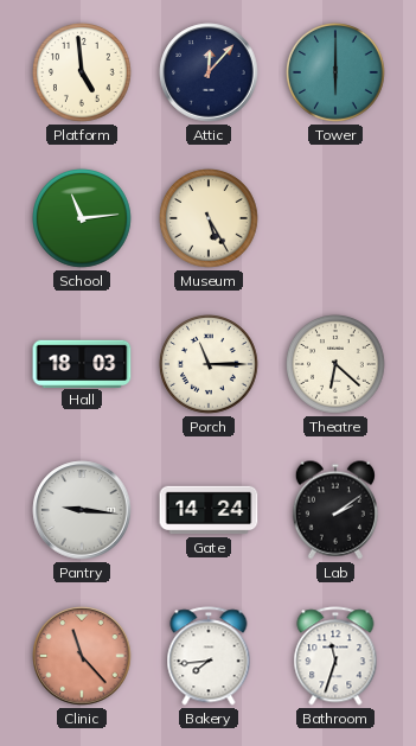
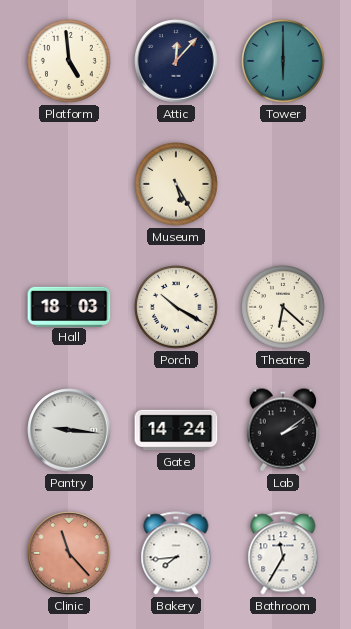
School: 11:14 -> none
Porch: 11:15 -> 10:20
Bathroom: 11:33 -> 11:35
